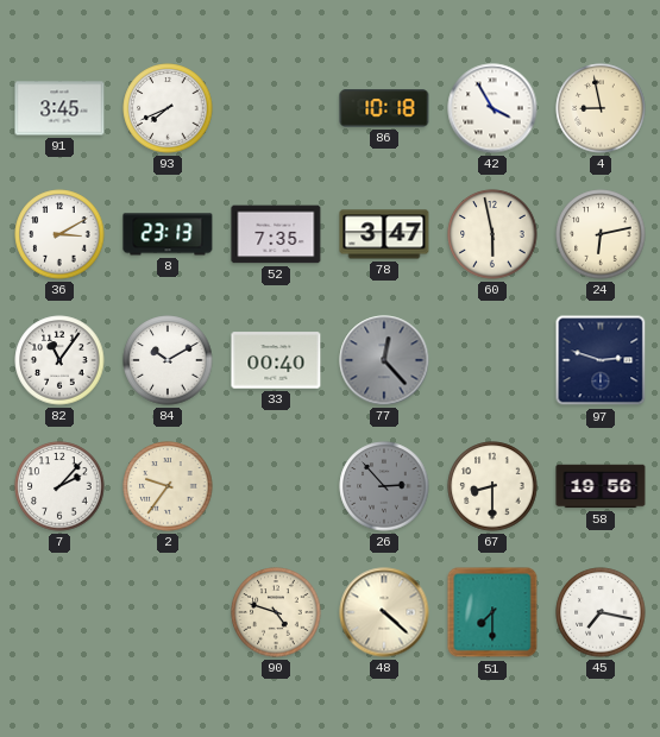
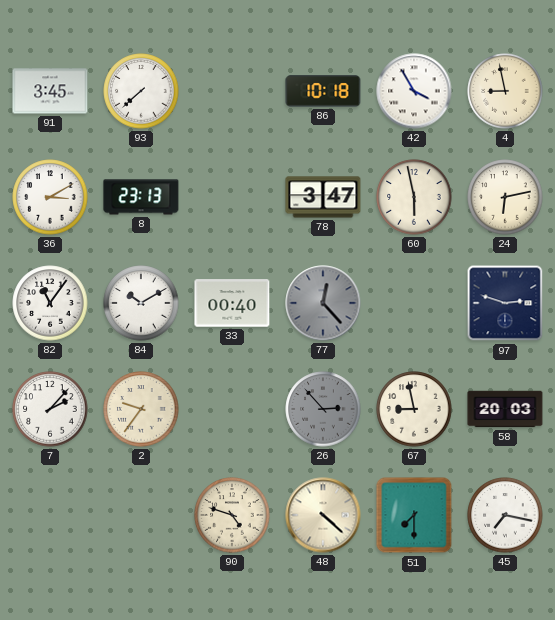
93: 7:41 -> 7:38
52: 7:35 -> none
67: 8:30 -> 8:58
58: 19:56 -> 20:03
